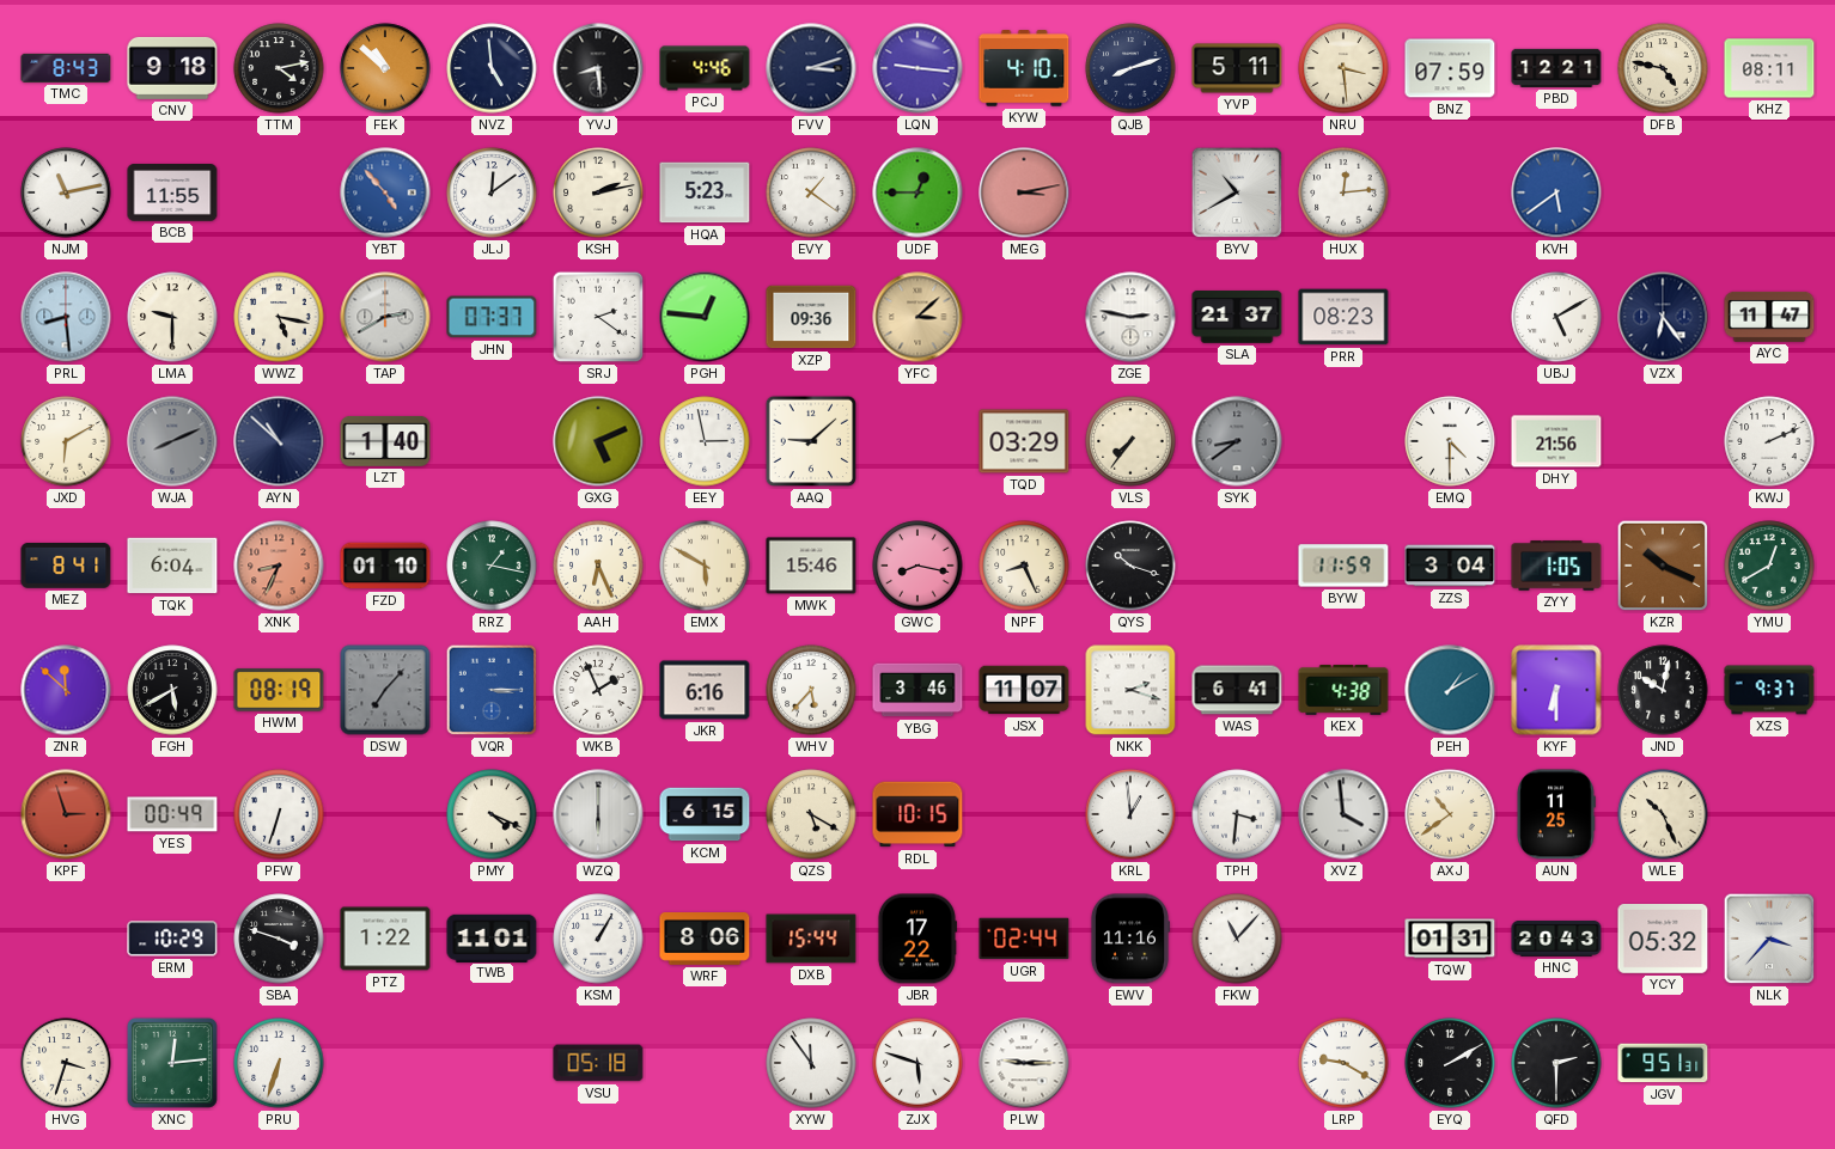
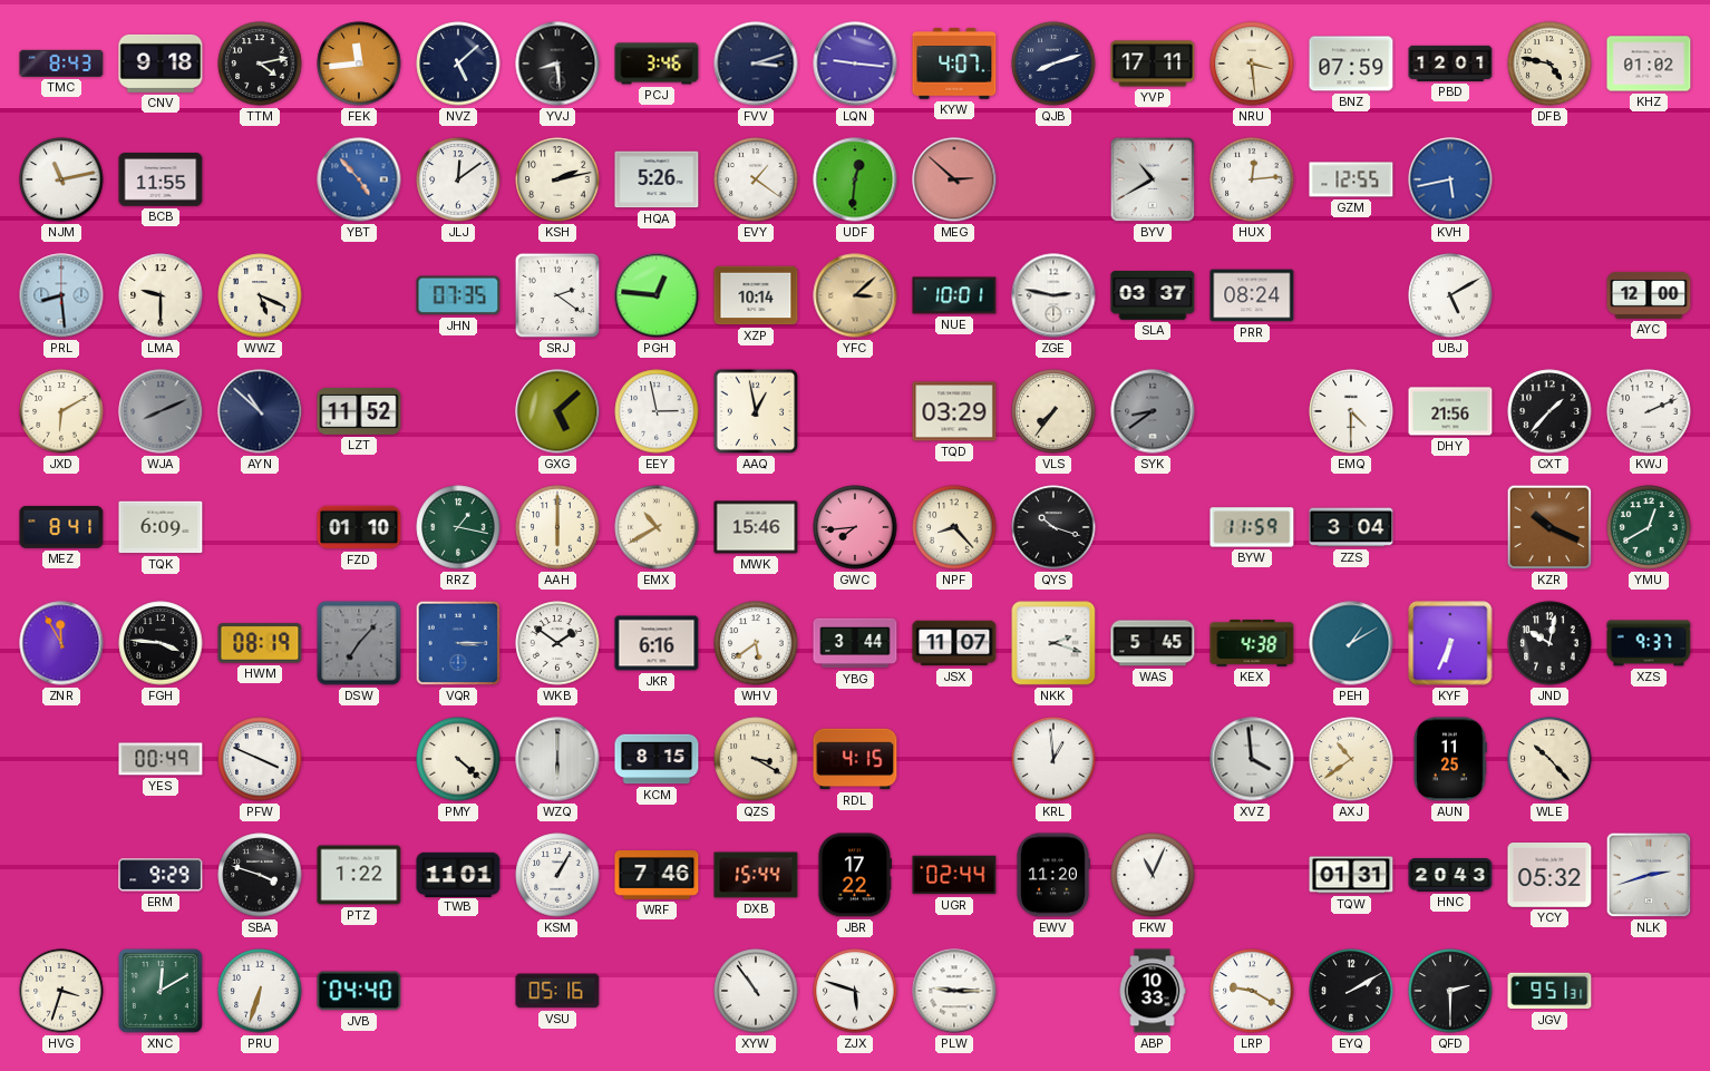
FEK: 10:52 -> 11:44
NVZ: 4:59 -> 5:08
PCJ: 4:46 -> 3:46
KYW: 4:10 -> 4:07
YVP: 5:11 -> 17:11
PBD: 12:21 -> 12:01
KHZ: 08:11 -> 01:02
HQA: 5:23 -> 5:26
UDF: 12:45 -> 12:31
MEG: 3:13 -> 2:52
GZM: none -> 12:55
KVH: 5:39 -> 5:43
WWZ: 5:17 -> 5:19
TAP: 2:40 -> none
JHN: 07:37 -> 07:35
XZP: 09:36 -> 10:14
NUE: none -> 10:01
SLA: 21:37 -> 03:37
PRR: 08:23 -> 08:24
VZX: 6:24 -> none
AYC: 11:47 -> 12:00
LZT: 1:40 -> 11:52
GXG: 5:11 -> 5:08
AAQ: 9:08 -> 12:58
CXT: none -> 1:37
TQK: 6:04 -> 6:09
XNK: 8:34 -> none
AAH: 6:26 -> 6:00
EMX: 5:50 -> 10:40
GWC: 8:17 -> 7:44
NPF: 8:26 -> 8:23
ZYY: 1:05 -> none
ZNR: 11:52 -> 11:55
FGH: 5:40 -> 3:46
WKB: 1:56 -> 1:51
WHV: 5:37 -> 5:39
YBG: 3:46 -> 3:44
WAS: 6:41 -> 5:45
KYF: 6:30 -> 6:34
KPF: 2:57 -> none
PFW: 6:33 -> 3:49
PMY: 4:19 -> 4:22
KCM: 6:15 -> 8:15
QZS: 5:20 -> 3:20
RDL: 10:15 -> 4:15
TPH: 3:31 -> none
WLE: 10:26 -> 10:23
ERM: 10:29 -> 9:29
WRF: 8:06 -> 7:46
EWV: 11:16 -> 11:20
FKW: 11:07 -> 11:04
NLK: 3:37 -> 2:42
XNC: 12:14 -> 12:10
JVB: none -> 04:40
VSU: 05:18 -> 05:16
XYW: 11:54 -> 10:54
ABP: none -> 10:33
